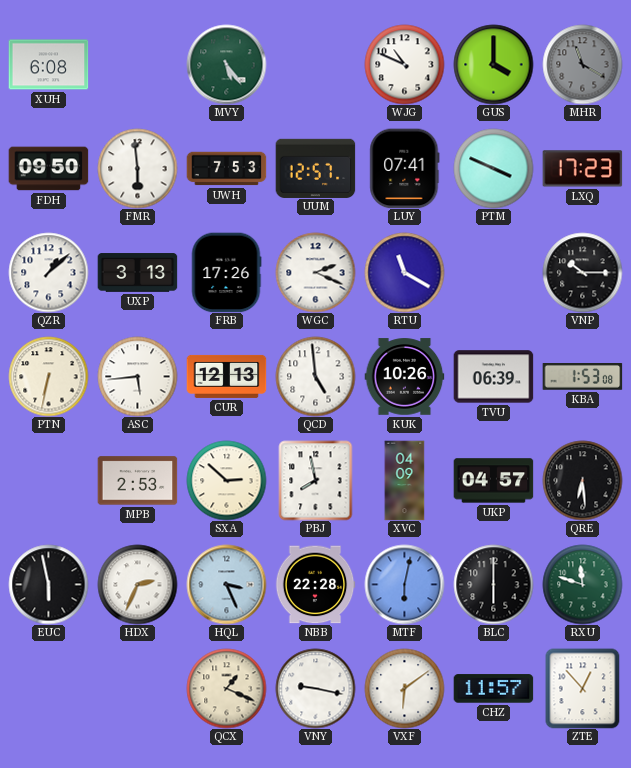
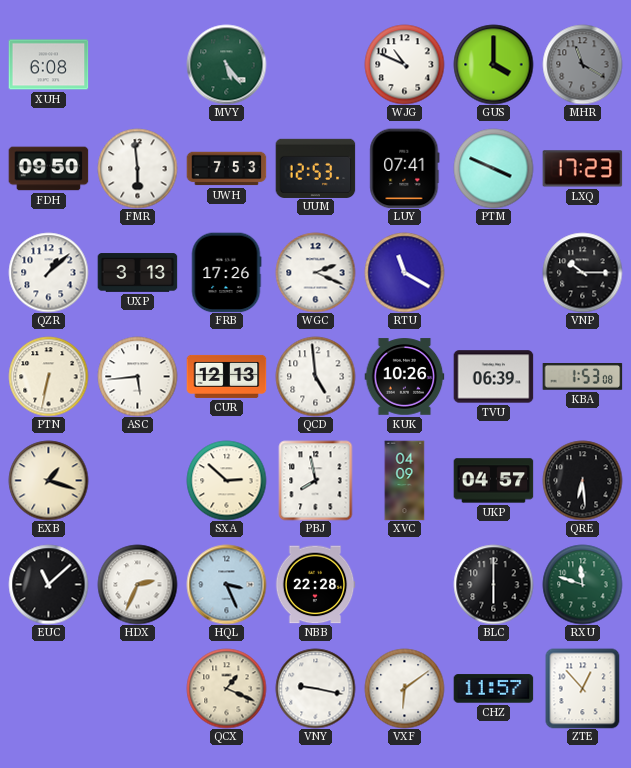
UUM: 12:57 -> 12:53
EXB: none -> 1:18
MPB: 2:53 -> none
EUC: 5:58 -> 11:08
MTF: 6:02 -> none
